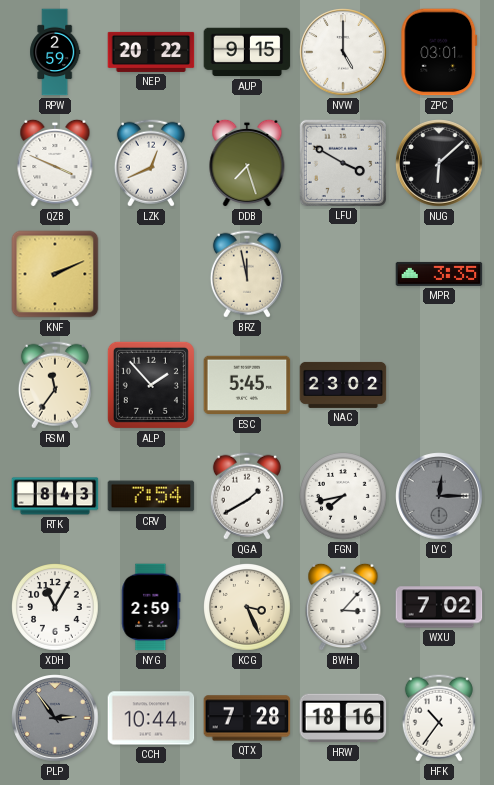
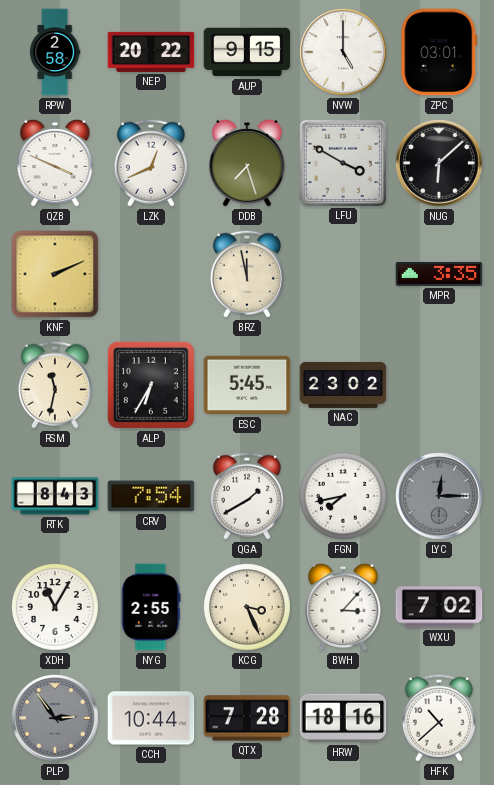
RPW: 2:59 -> 2:58
RSM: 11:36 -> 11:32
ALP: 1:53 -> 6:35
NYG: 2:59 -> 2:55
HFK: 10:36 -> 10:38
